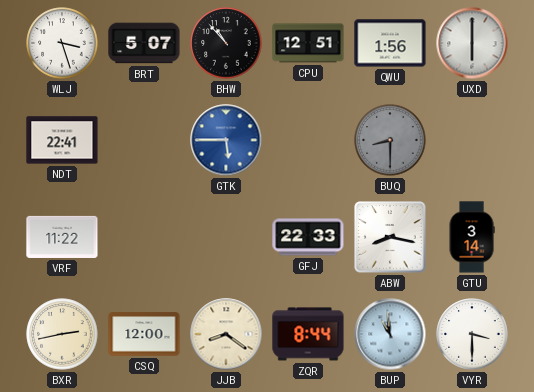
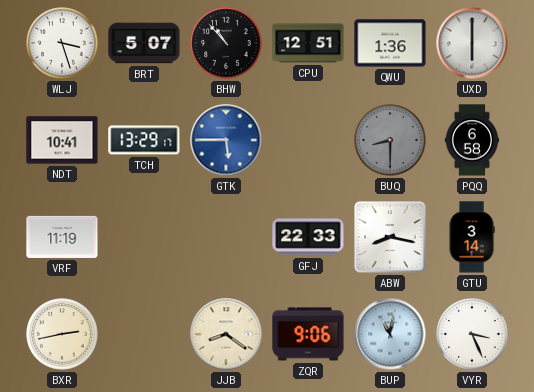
QWU: 1:56 -> 1:36
NDT: 22:41 -> 10:41
TCH: none -> 13:29
PQQ: none -> 6:58
VRF: 11:22 -> 11:19
CSQ: 12:00 -> none
ZQR: 8:44 -> 9:06
BUP: 10:59 -> 11:02
VYR: 3:30 -> 3:26
